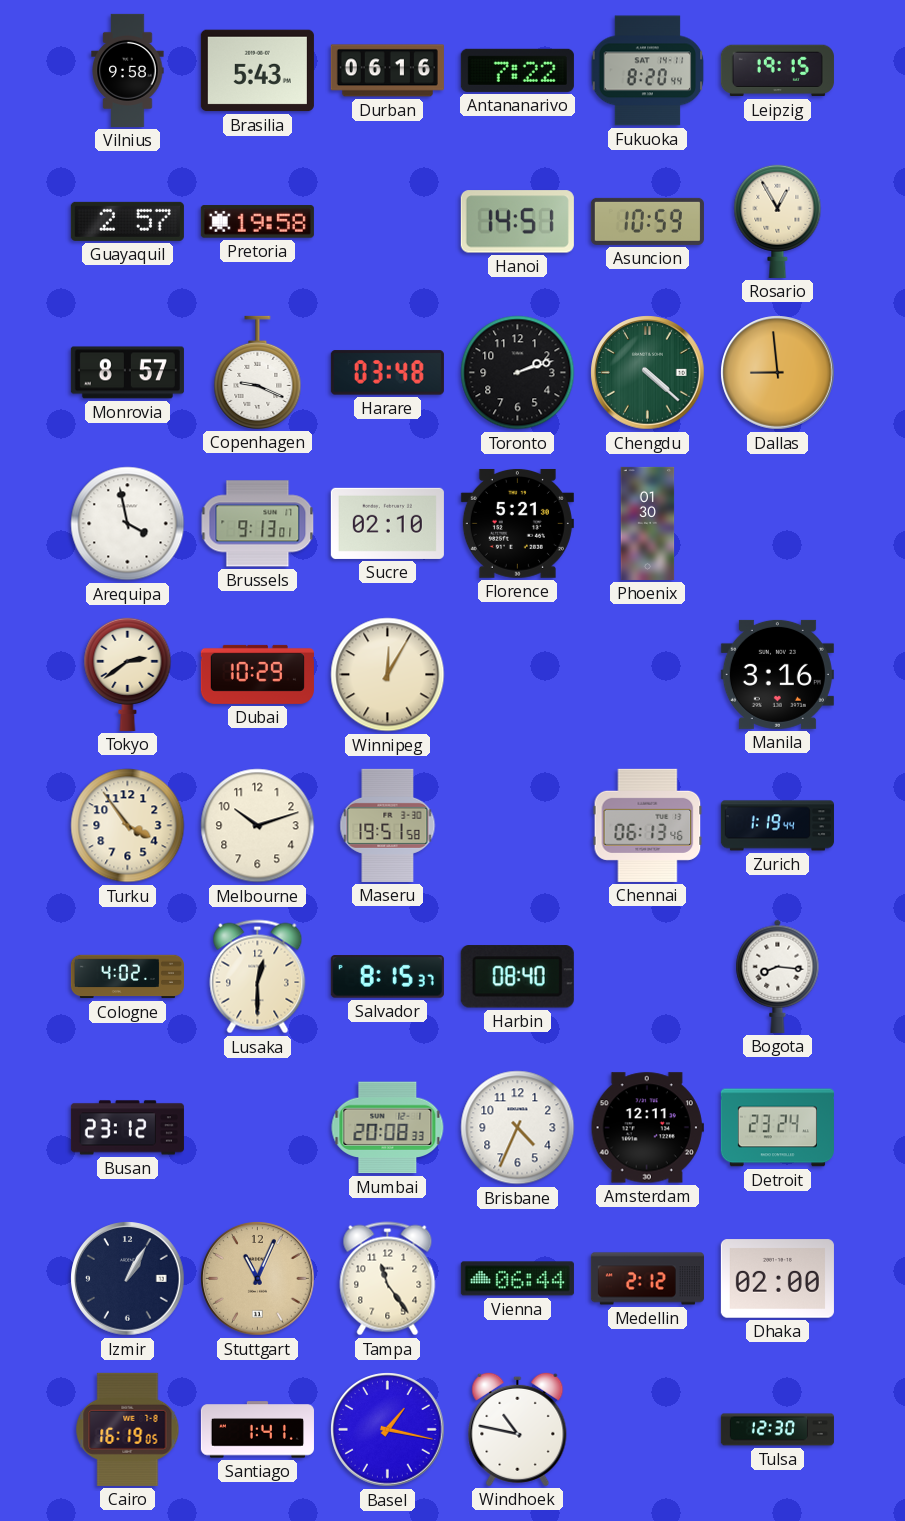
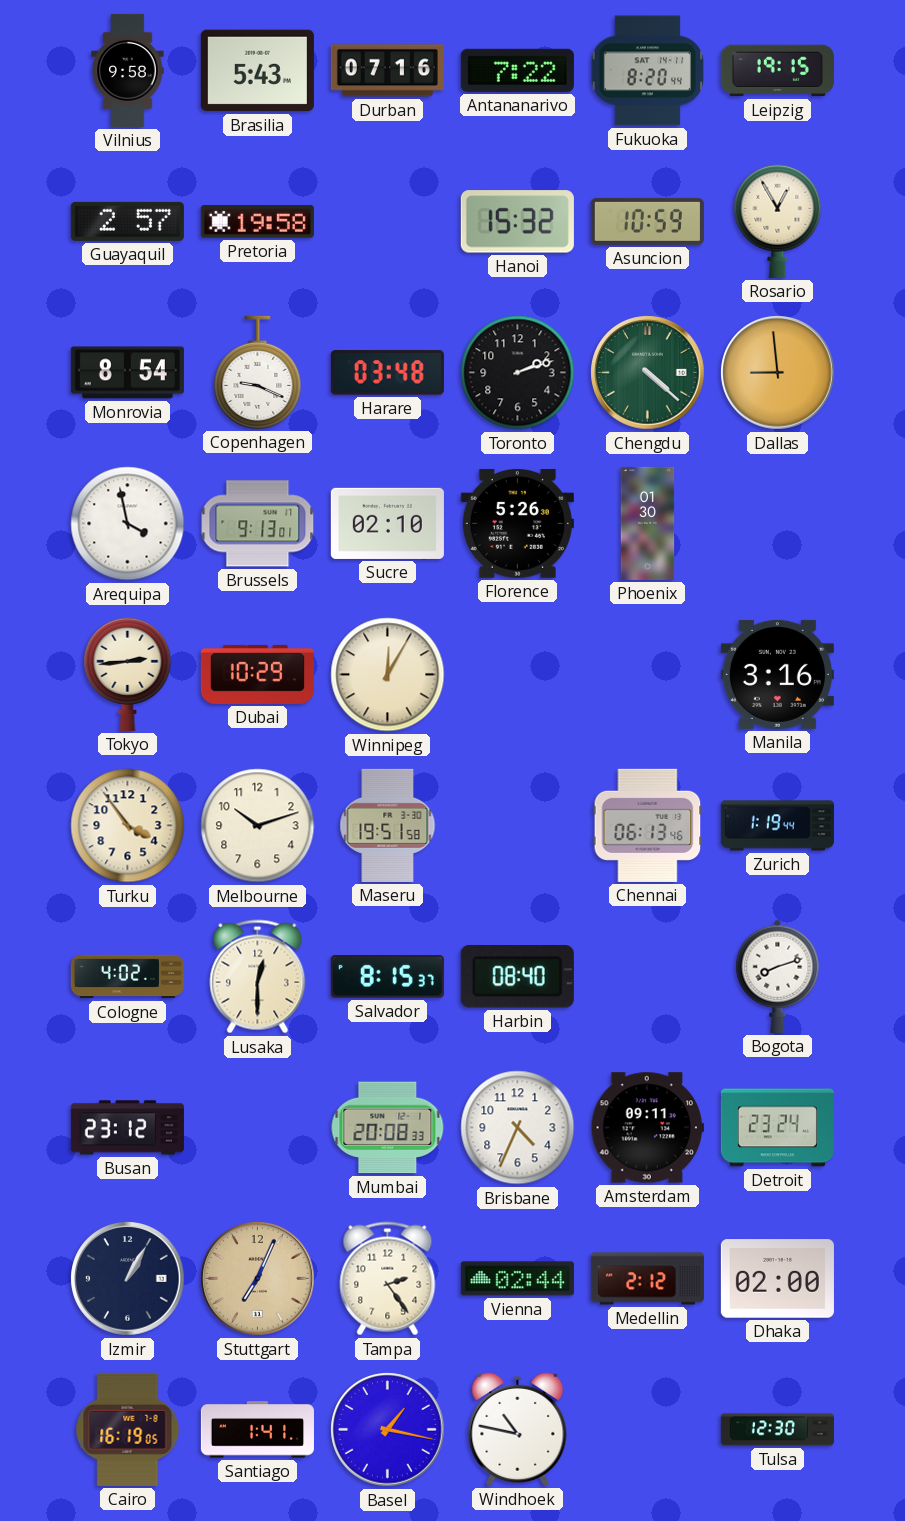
Durban: 06:16 -> 07:16
Hanoi: 14:51 -> 15:32
Monrovia: 8:57 -> 8:54
Florence: 5:21 -> 5:26
Tokyo: 2:39 -> 2:44
Bogota: 8:16 -> 8:12
Amsterdam: 12:11 -> 09:11
Stuttgart: 11:04 -> 7:04
Tampa: 11:24 -> 2:24
Vienna: 06:44 -> 02:44
